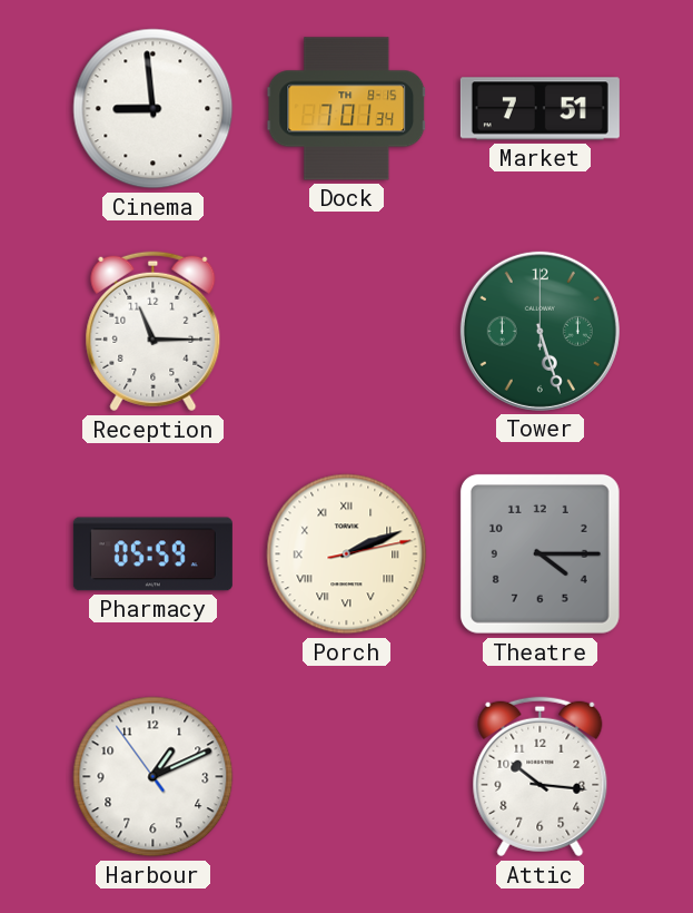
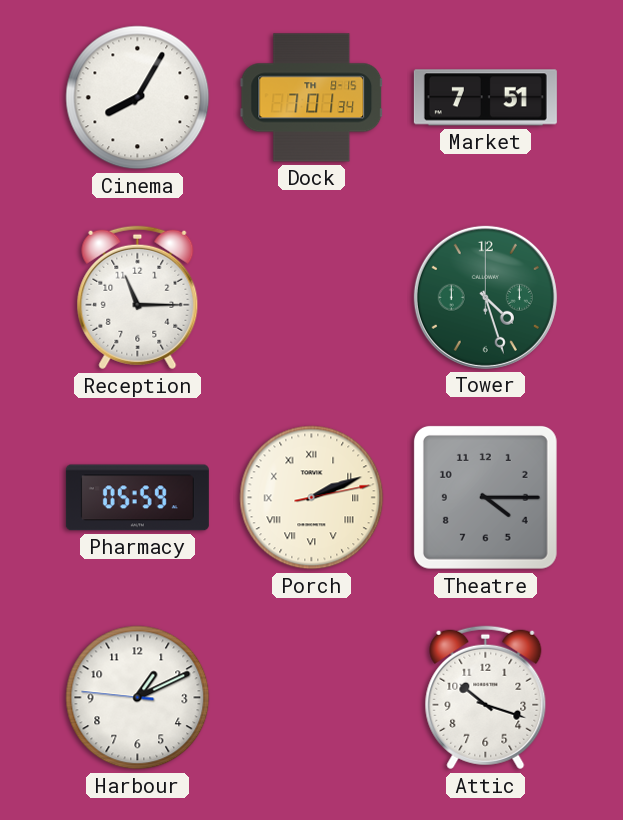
Cinema: 8:59 -> 8:05
Tower: 5:27 -> 4:27
Harbour: 1:10:54 -> 1:10:46
Attic: 10:16 -> 10:18
